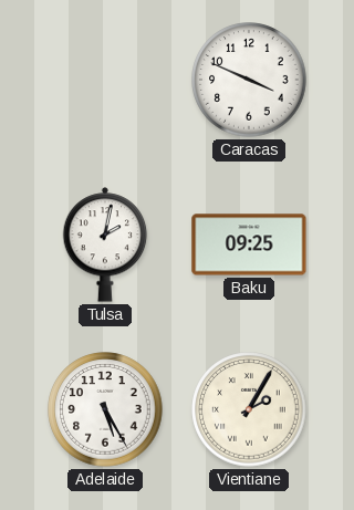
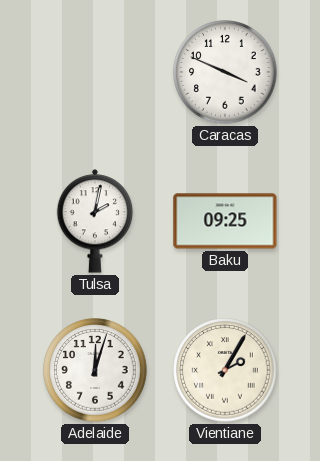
Adelaide: 5:25 -> 12:03
